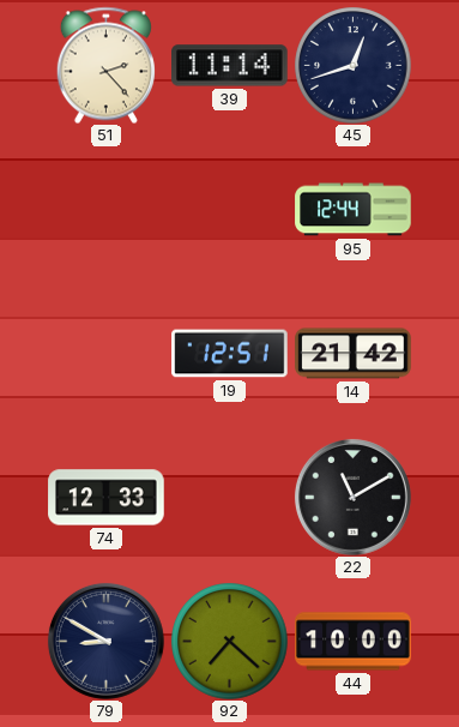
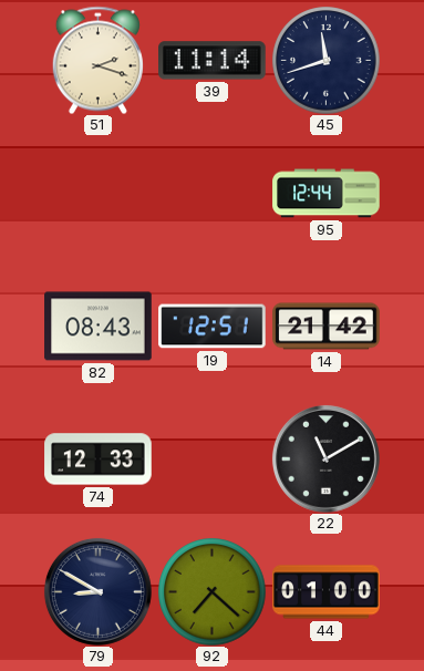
51: 2:23 -> 2:18
45: 12:42 -> 11:42
82: none -> 08:43
44: 10:00 -> 01:00
